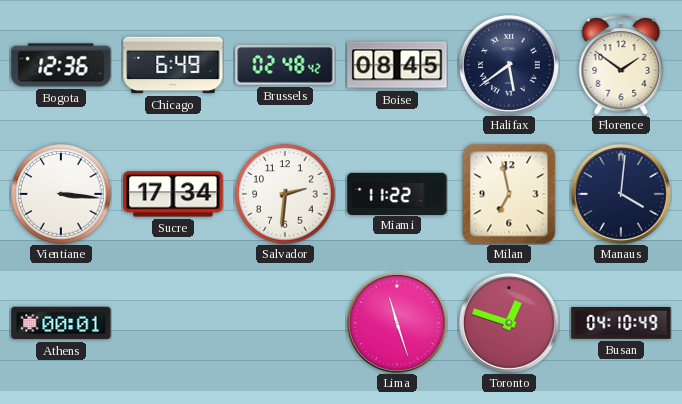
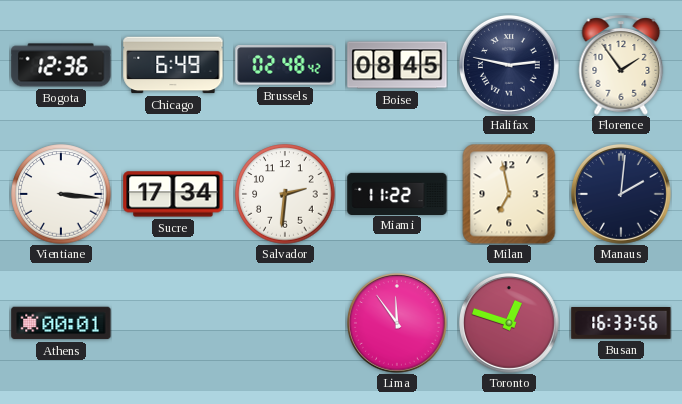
Halifax: 5:39 -> 2:47
Florence: 1:51 -> 1:54
Manaus: 4:01 -> 2:01
Lima: 11:27 -> 11:54
Busan: 04:10 -> 16:33
